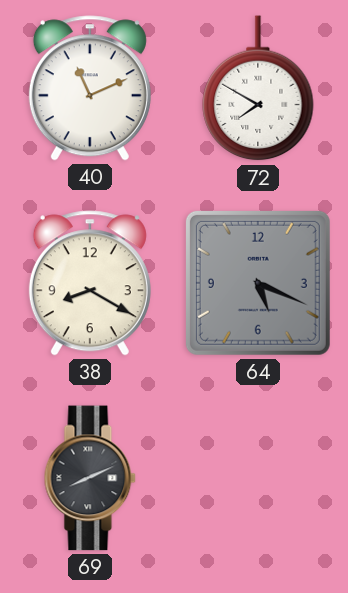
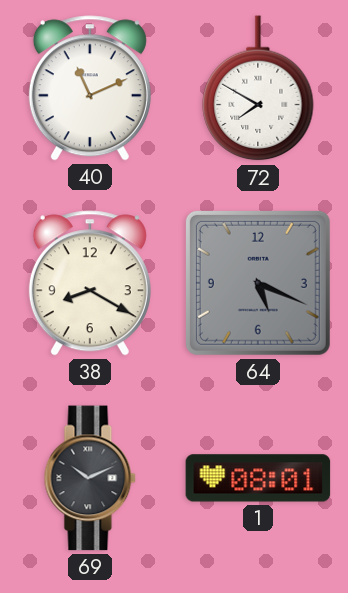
69: 8:11 -> 10:11
1: none -> 08:01
